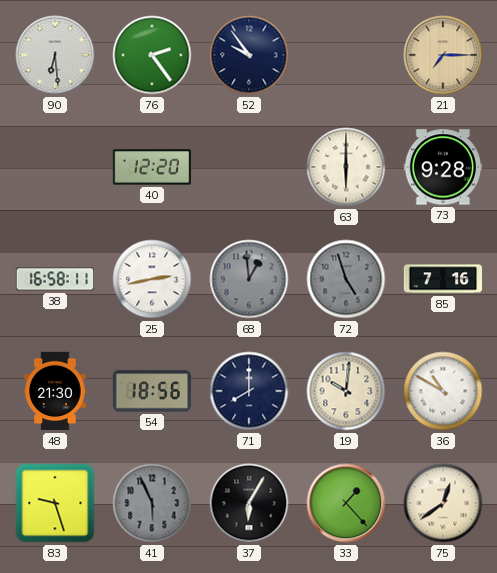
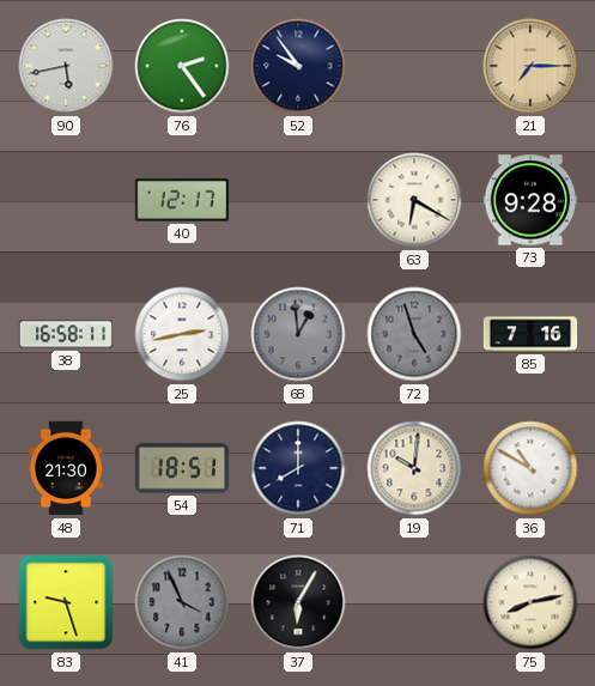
90: 6:29 -> 5:43
40: 12:20 -> 12:17
63: 6:00 -> 6:20
54: 18:56 -> 18:51
41: 5:56 -> 3:56
33: 1:23 -> none
75: 12:39 -> 8:13
